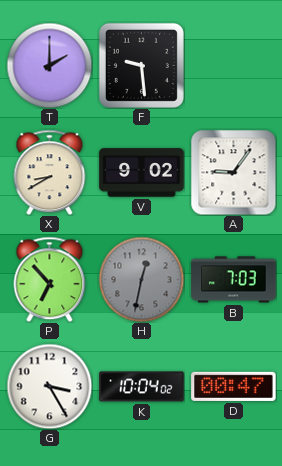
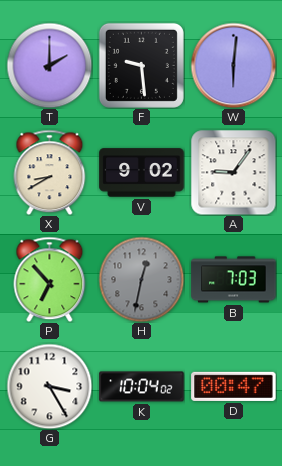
W: none -> 6:01
